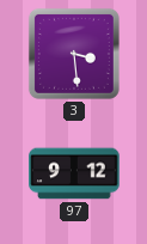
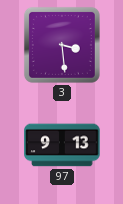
97: 9:12 -> 9:13
